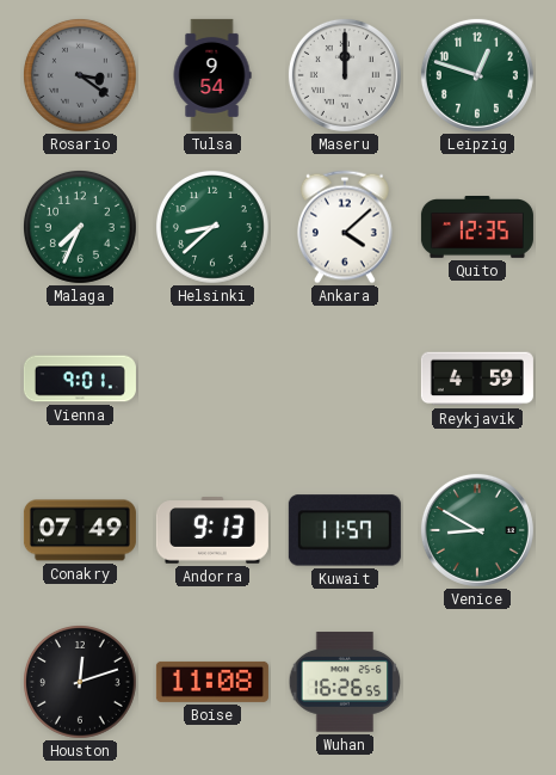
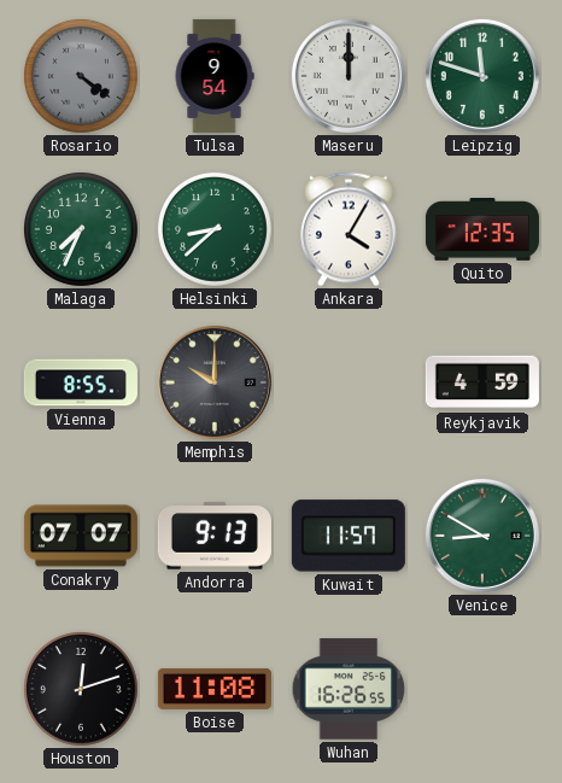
Rosario: 3:21 -> 4:21
Leipzig: 12:48 -> 11:48
Ankara: 4:08 -> 4:05
Vienna: 9:01 -> 8:55
Memphis: none -> 10:00
Conakry: 07:49 -> 07:07
